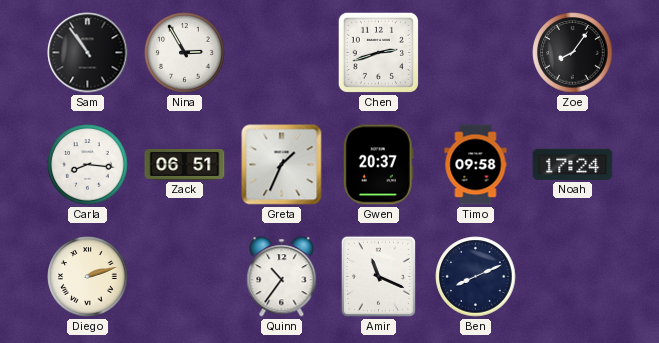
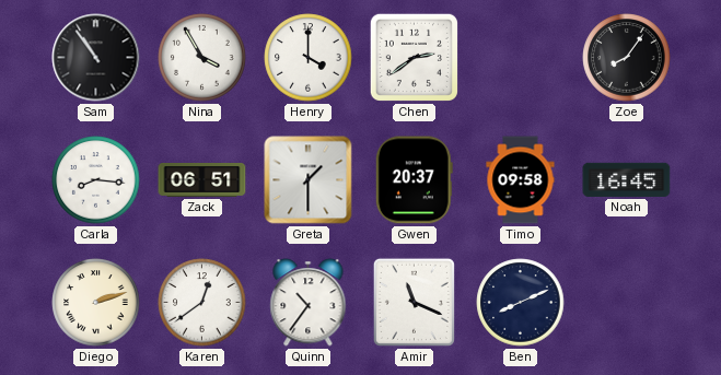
Nina: 2:55 -> 3:55
Henry: none -> 4:00
Chen: 2:42 -> 2:39
Greta: 1:34 -> 1:30
Noah: 17:24 -> 16:45
Karen: none -> 12:39
